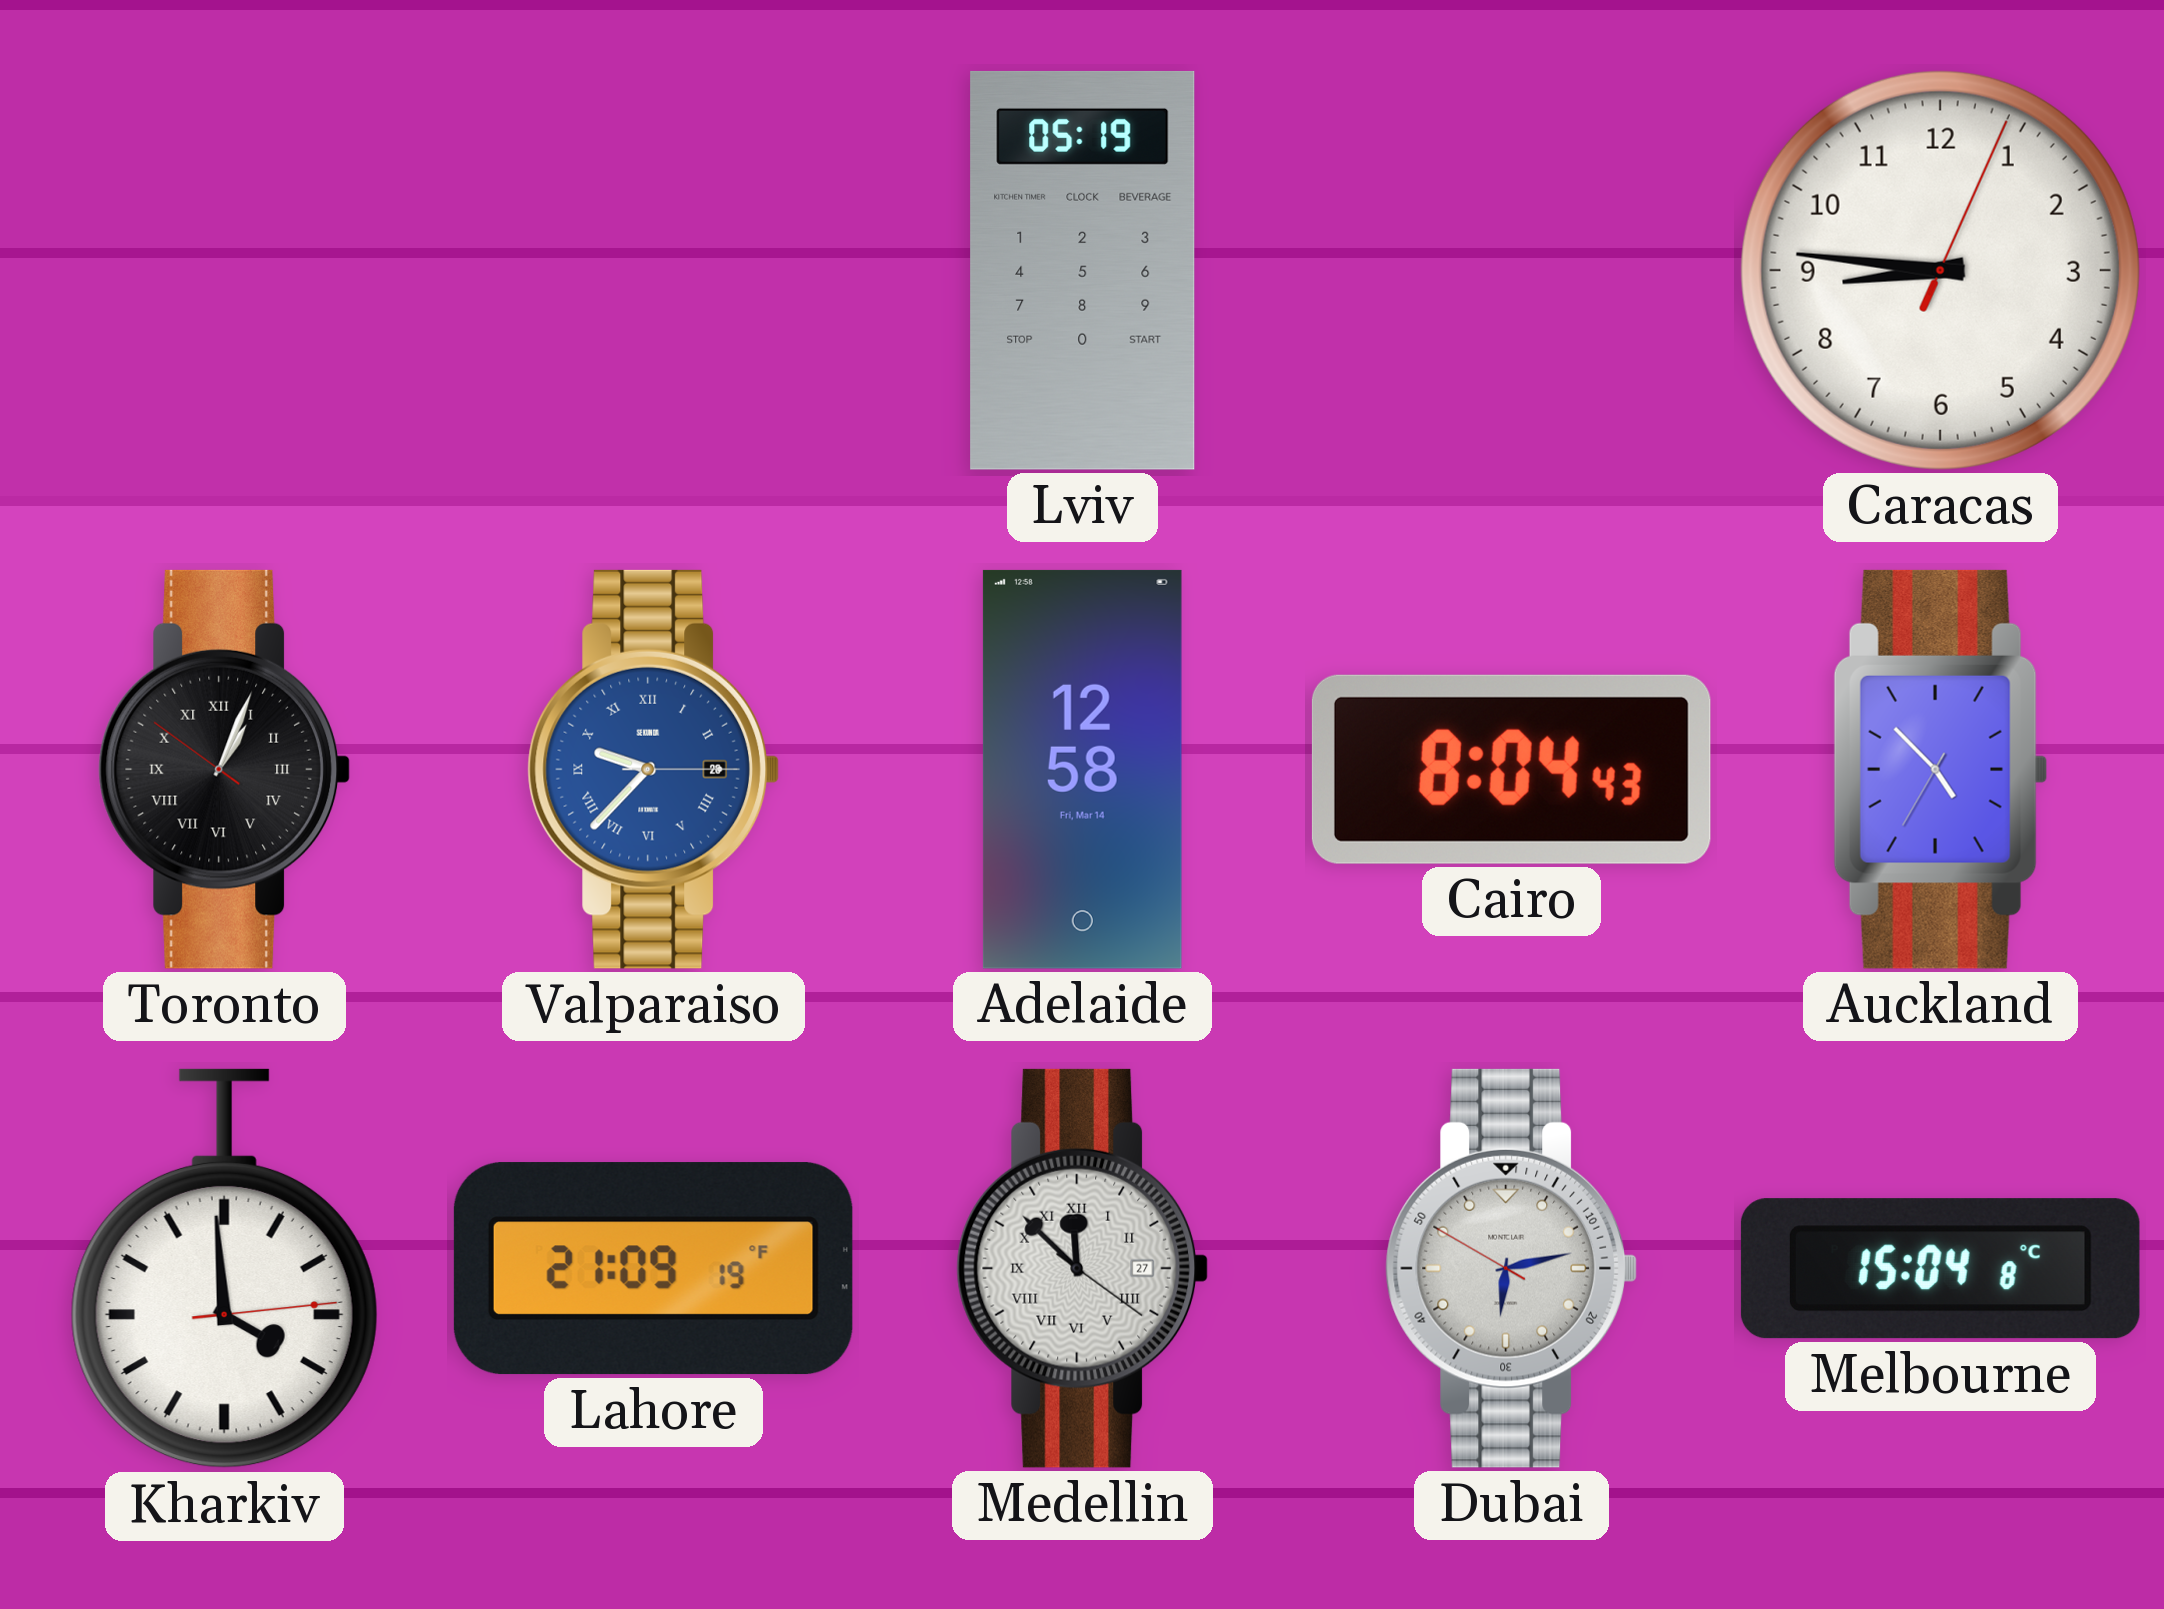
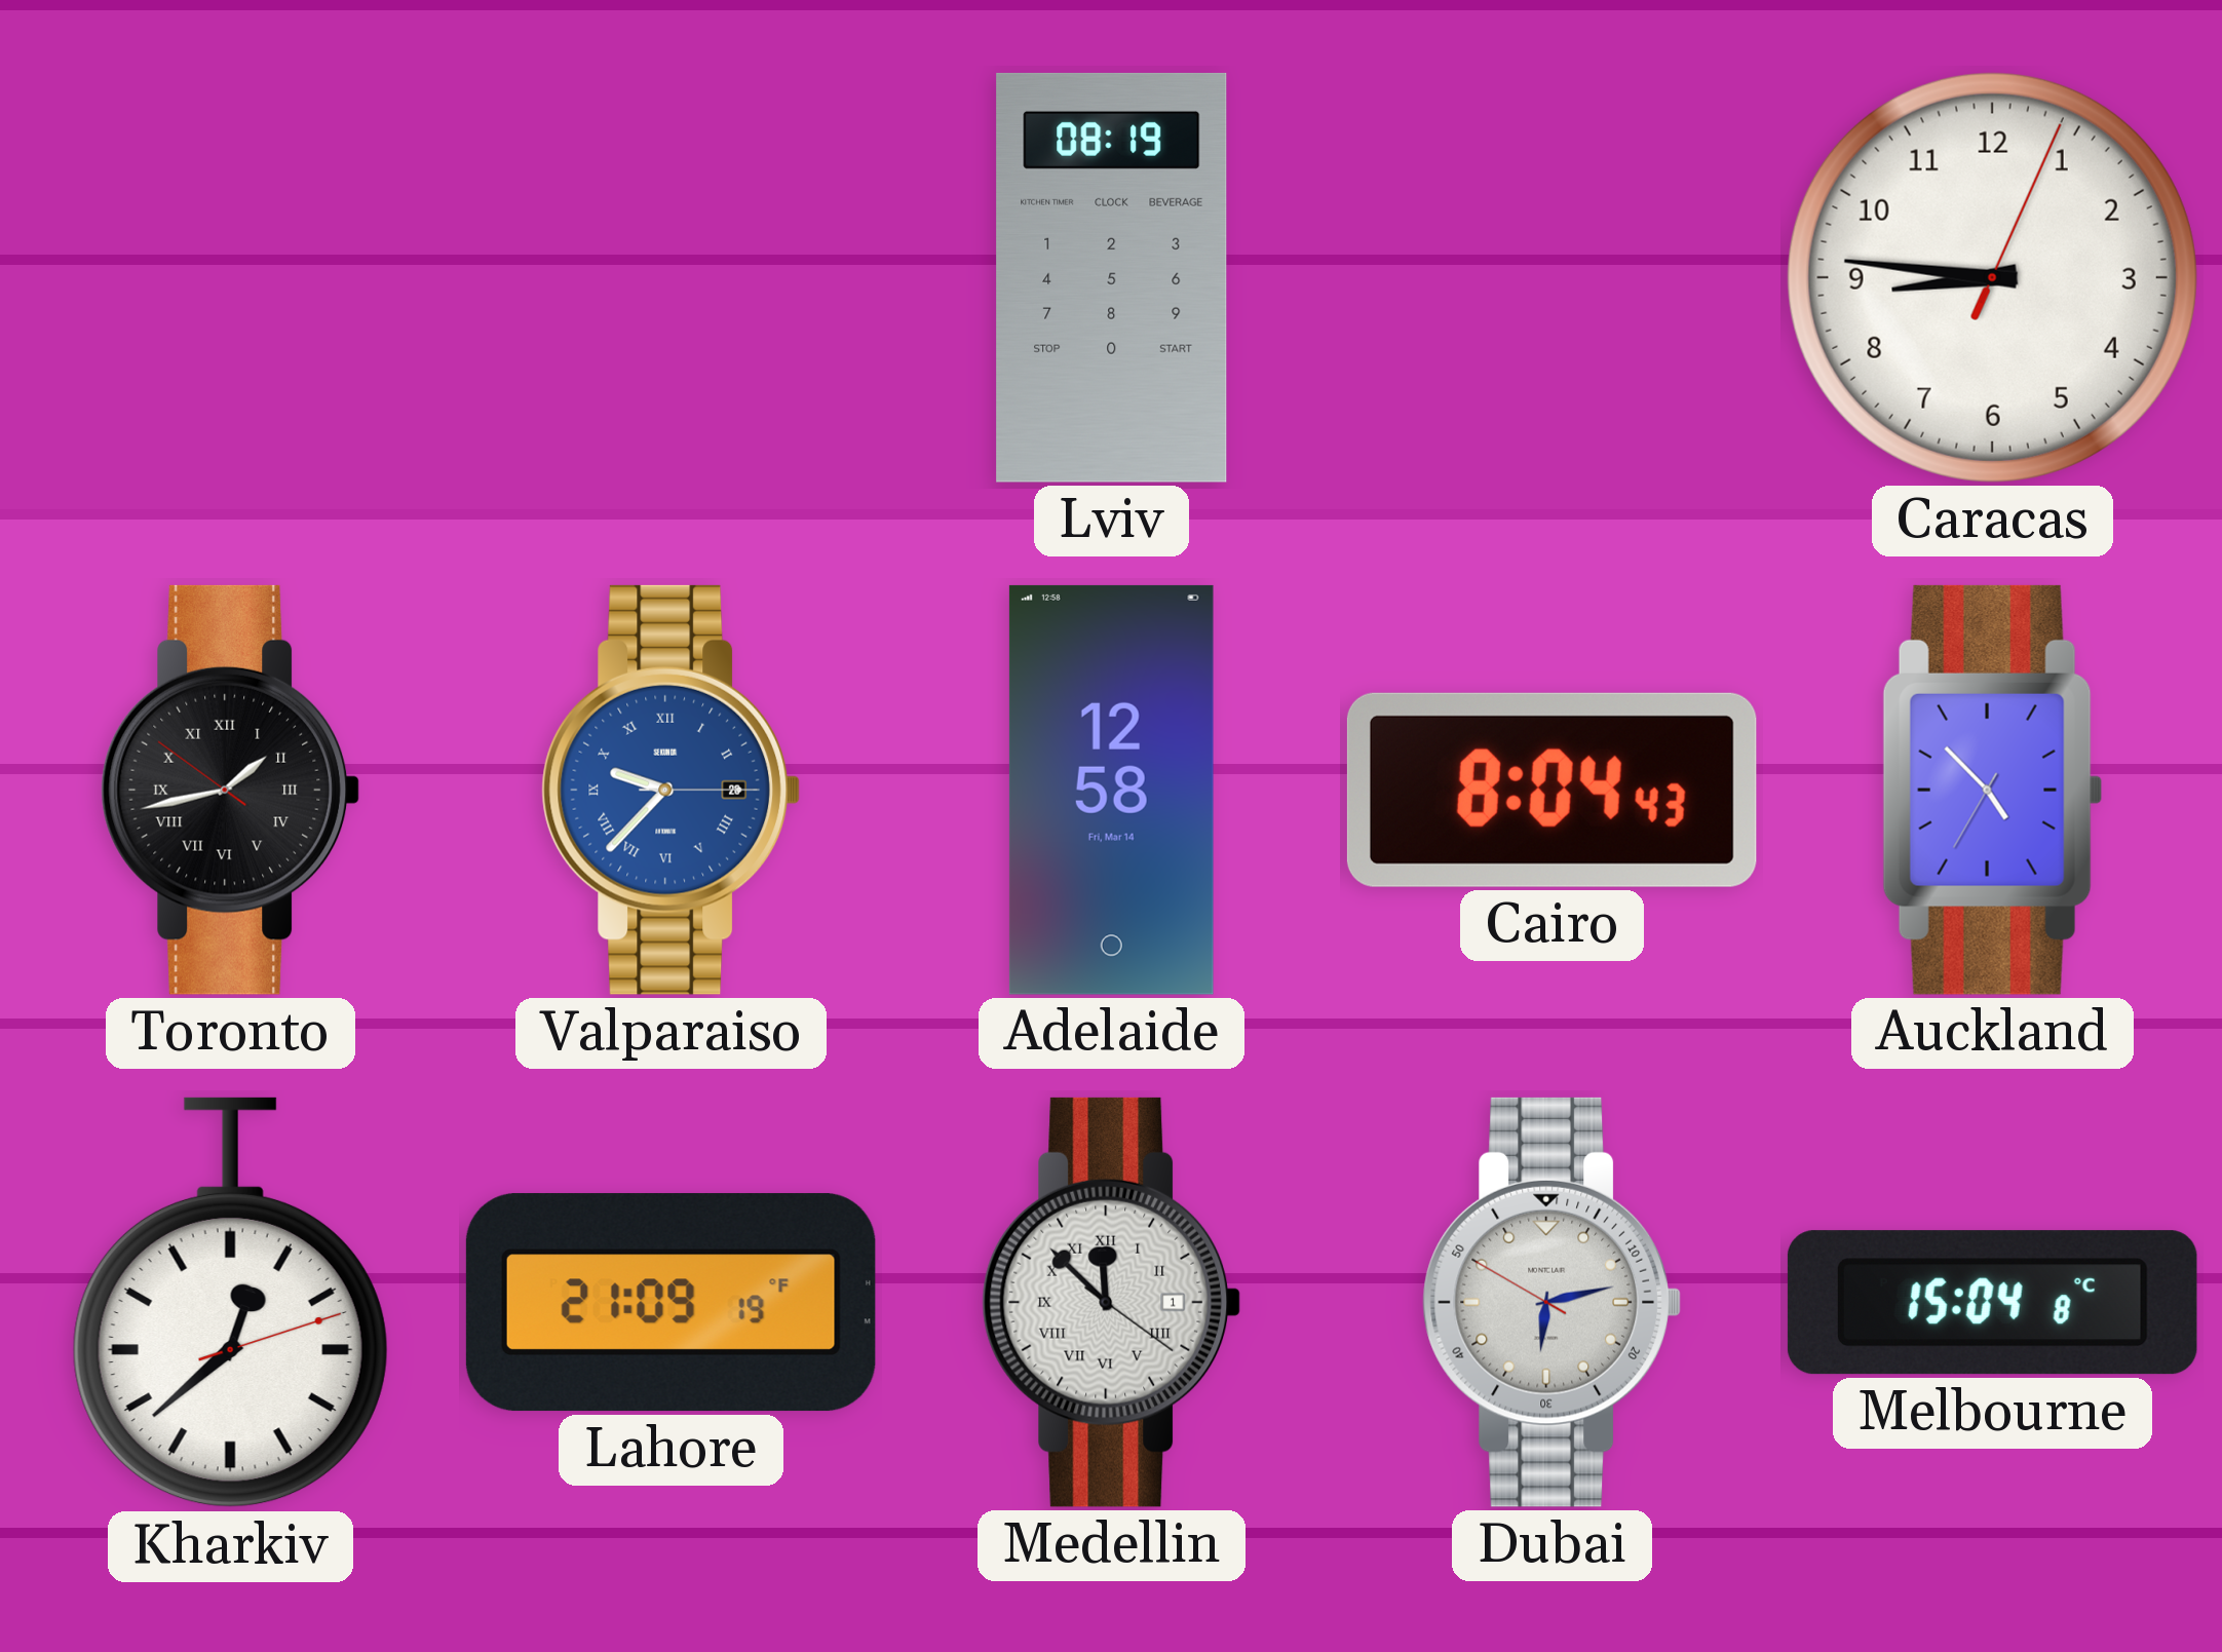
Lviv: 05:19 -> 08:19
Toronto: 1:03 -> 1:42
Kharkiv: 3:59 -> 12:38
Medellin date: 27 -> 1
